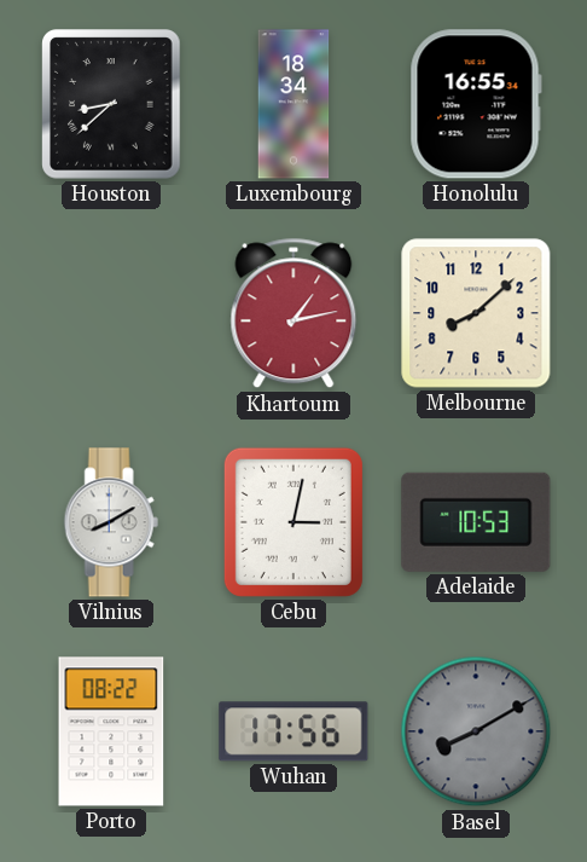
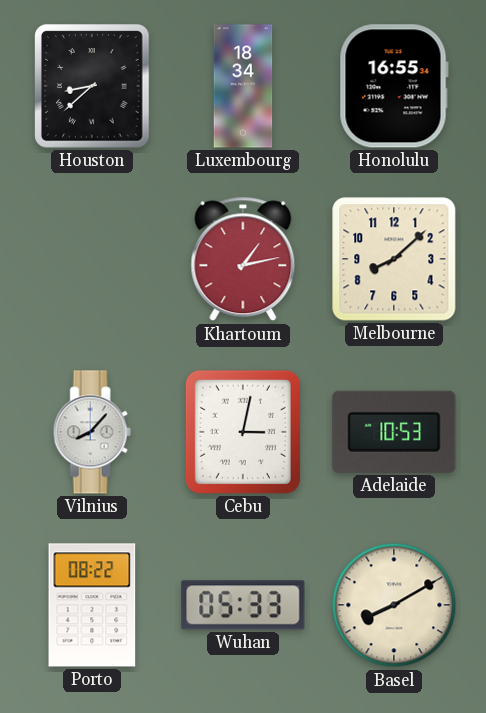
Vilnius: 8:10 -> 8:07
Wuhan: 17:56 -> 05:33
Basel dial: grey -> cream
